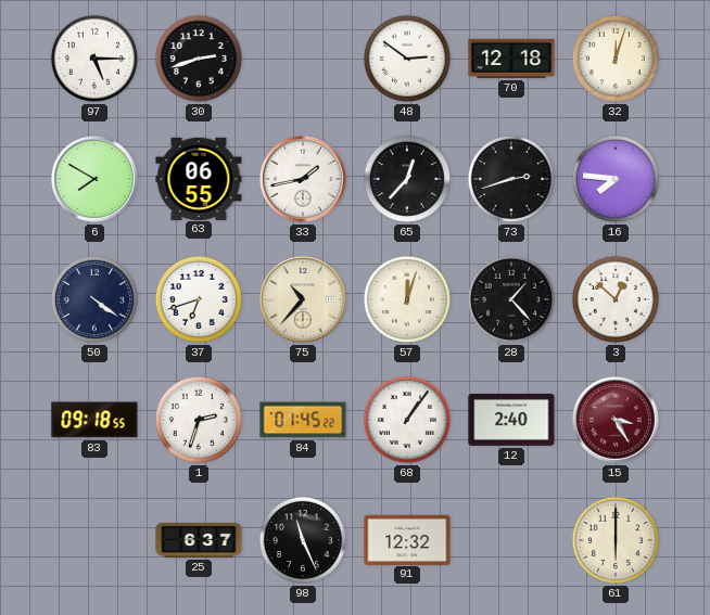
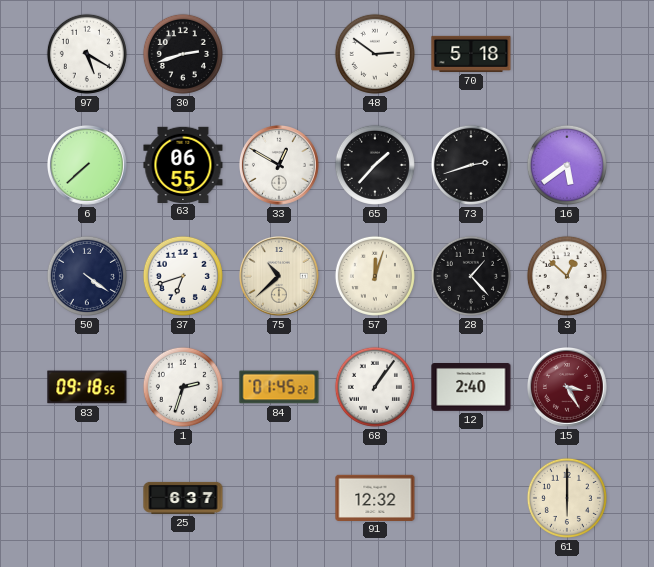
97: 5:15 -> 5:20
70: 12:18 -> 5:18
32: 12:03 -> none
6: 7:50 -> 7:38
33: 1:43 -> 12:50
65: 12:37 -> 1:37
16: 7:46 -> 5:39
75: 10:37 -> 10:38
98: 11:26 -> none
